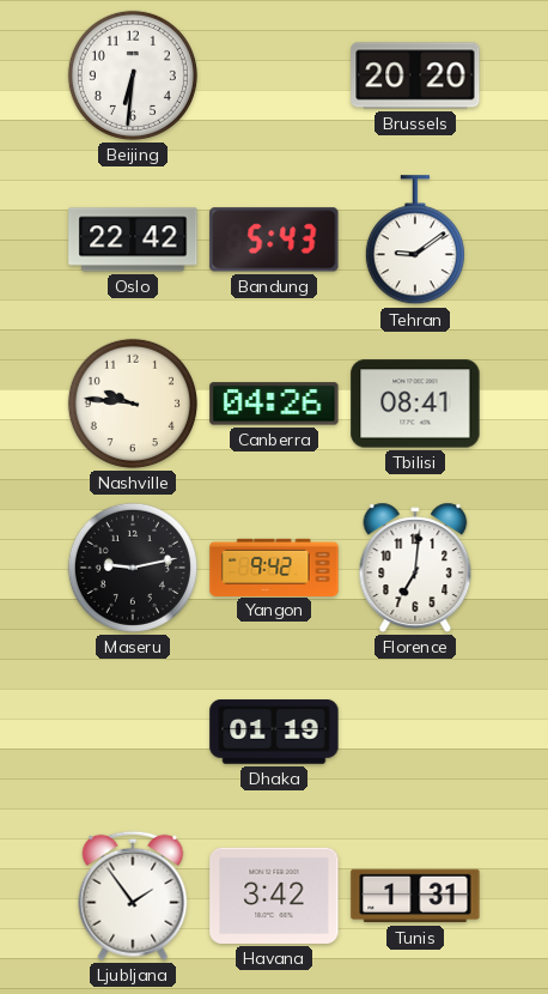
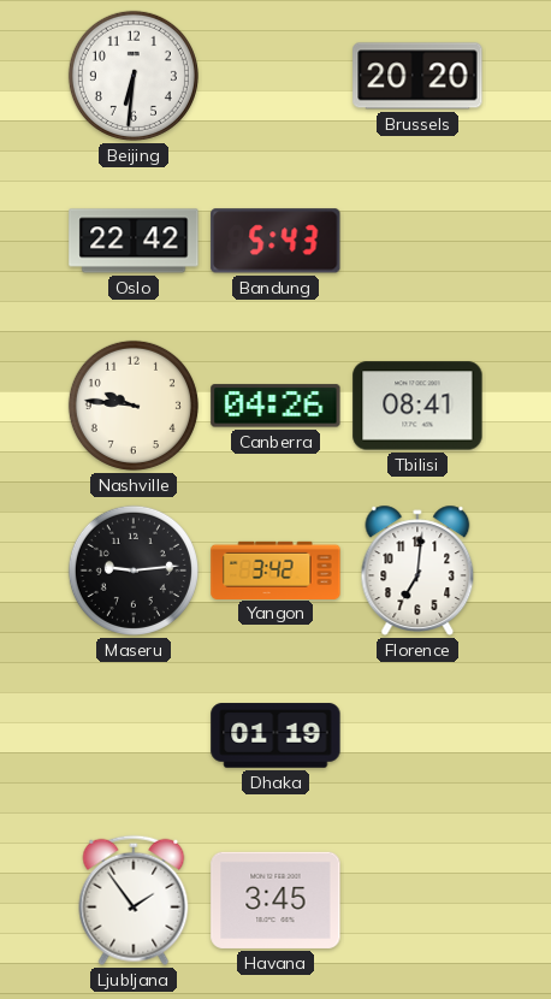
Tehran: 9:09 -> none
Maseru: 9:13 -> 9:14
Yangon: 9:42 -> 3:42
Havana: 3:42 -> 3:45
Tunis: 1:31 -> none
